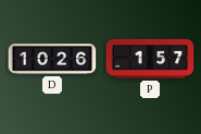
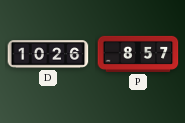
P: 1:57 -> 8:57
